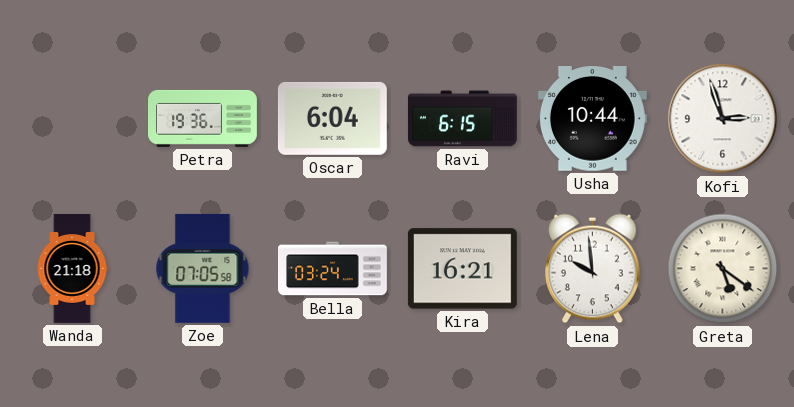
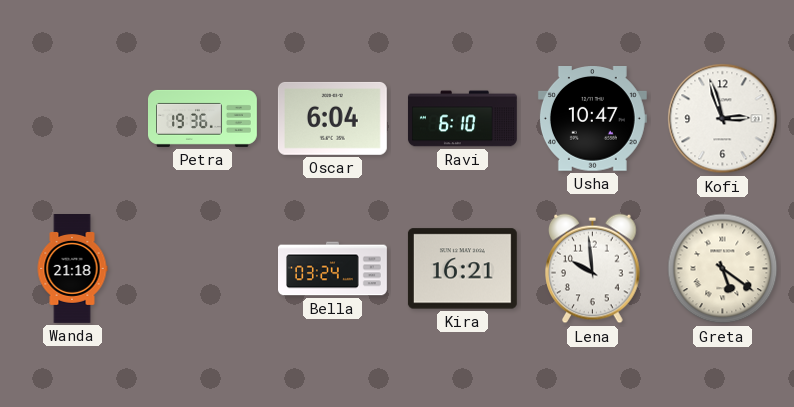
Ravi: 6:15 -> 6:10
Usha: 10:44 -> 10:47
Zoe: 07:05 -> none
